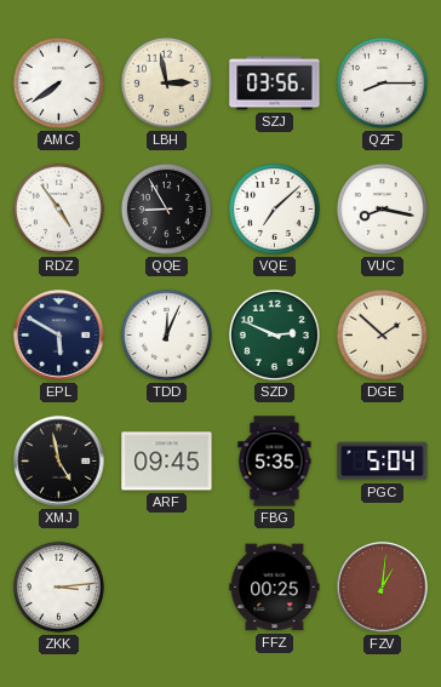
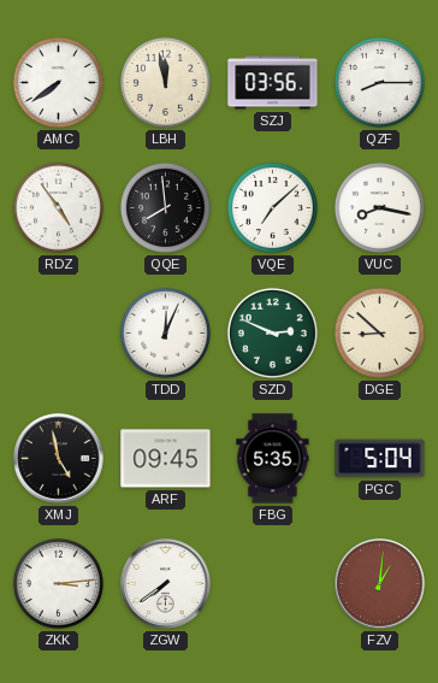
LBH: 2:58 -> 11:58
QQE: 8:55 -> 7:59
EPL: 5:50 -> none
DGE: 1:52 -> 8:52
ZGW: none -> 7:39
FFZ: 00:25 -> none
